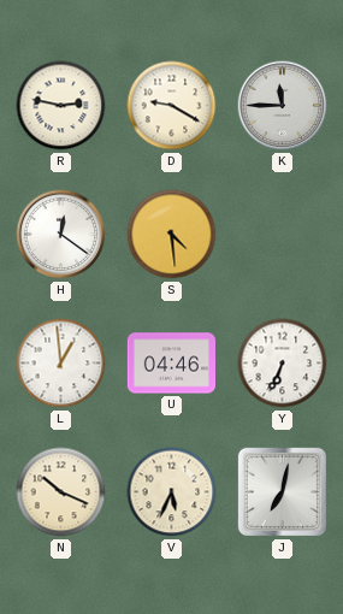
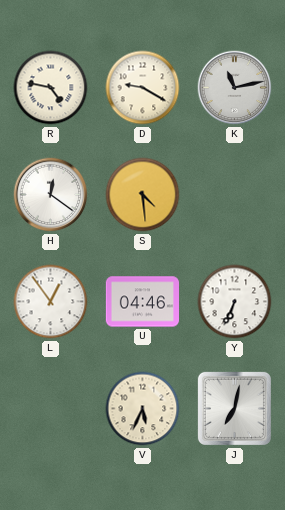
R: 2:47 -> 4:47
K: 11:45 -> 11:13
L: 12:59 -> 12:54
N: 10:19 -> none
